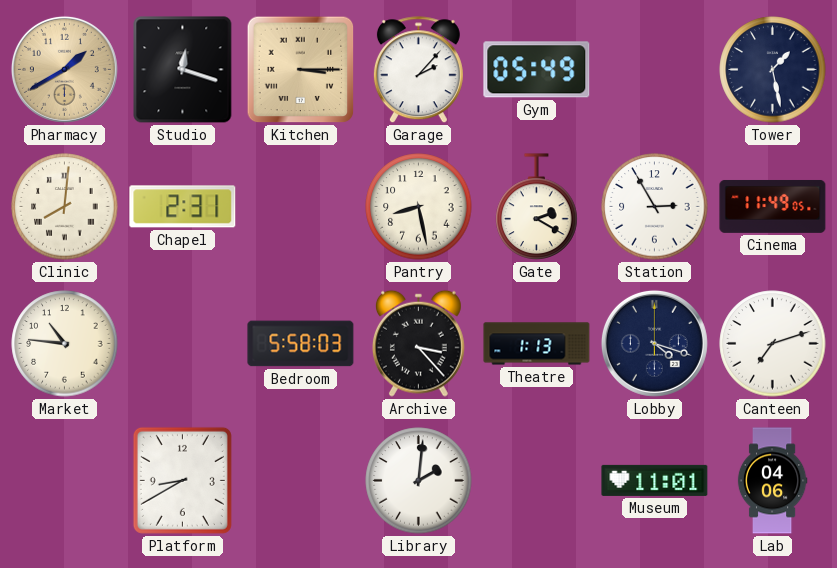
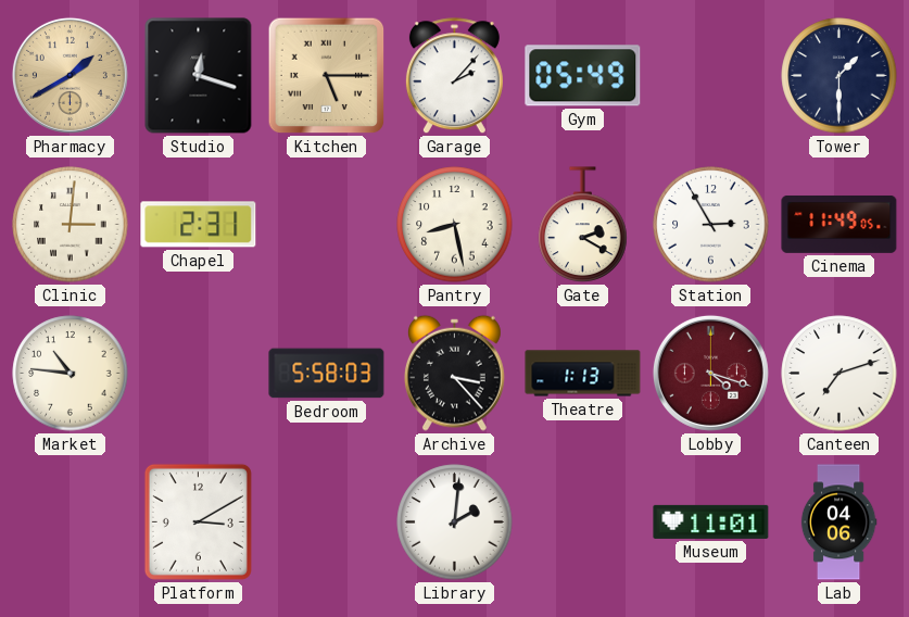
Kitchen: 3:15 -> 5:15
Tower: 1:28 -> 1:30
Clinic: 8:01 -> 3:01
Lobby dial: navy -> burgundy
Platform: 8:40 -> 3:10
